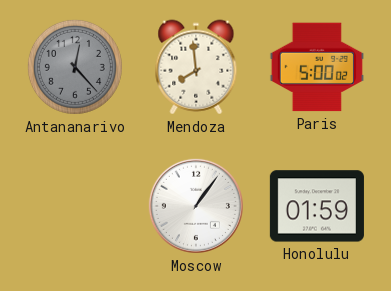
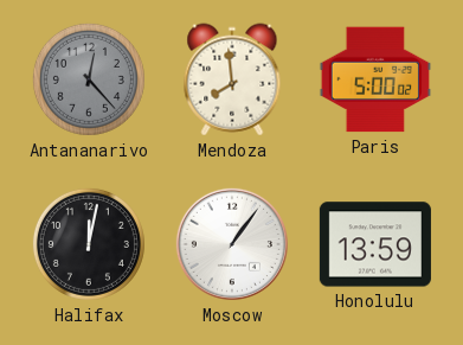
Halifax: none -> 12:02
Honolulu: 01:59 -> 13:59
